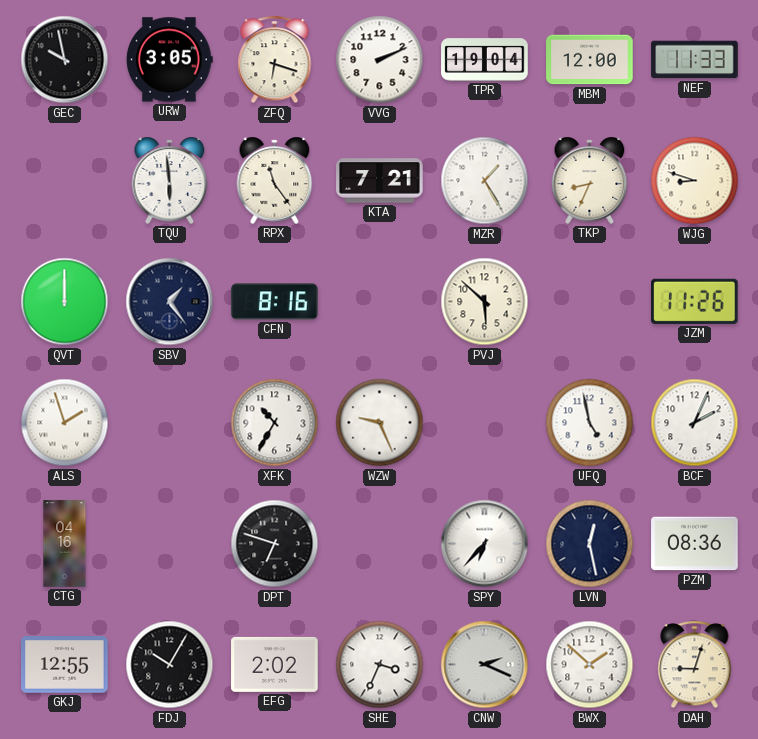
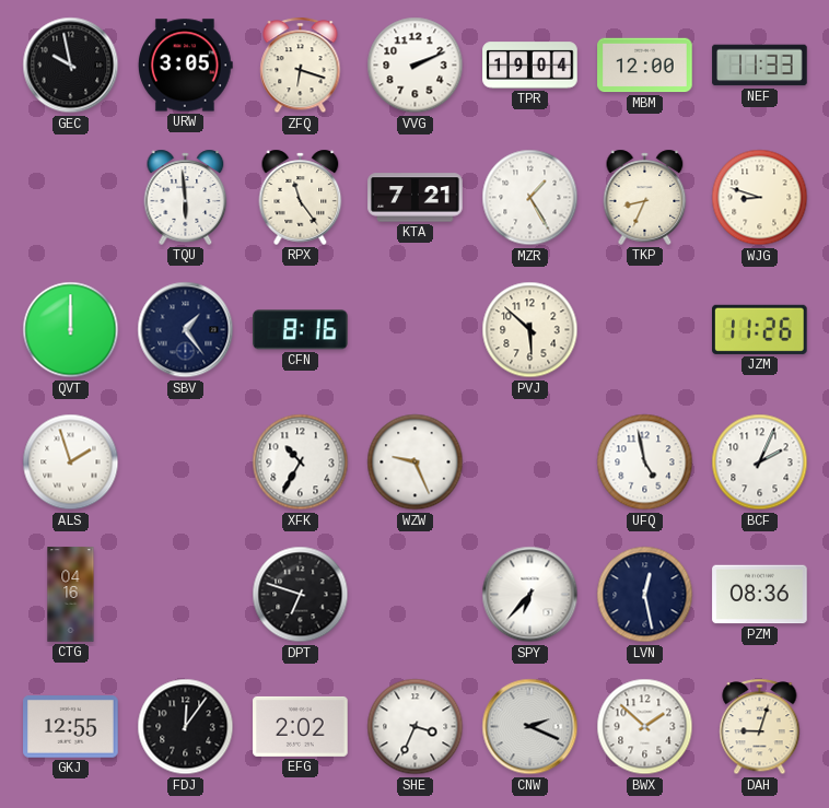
FDJ: 10:05 -> 12:06
